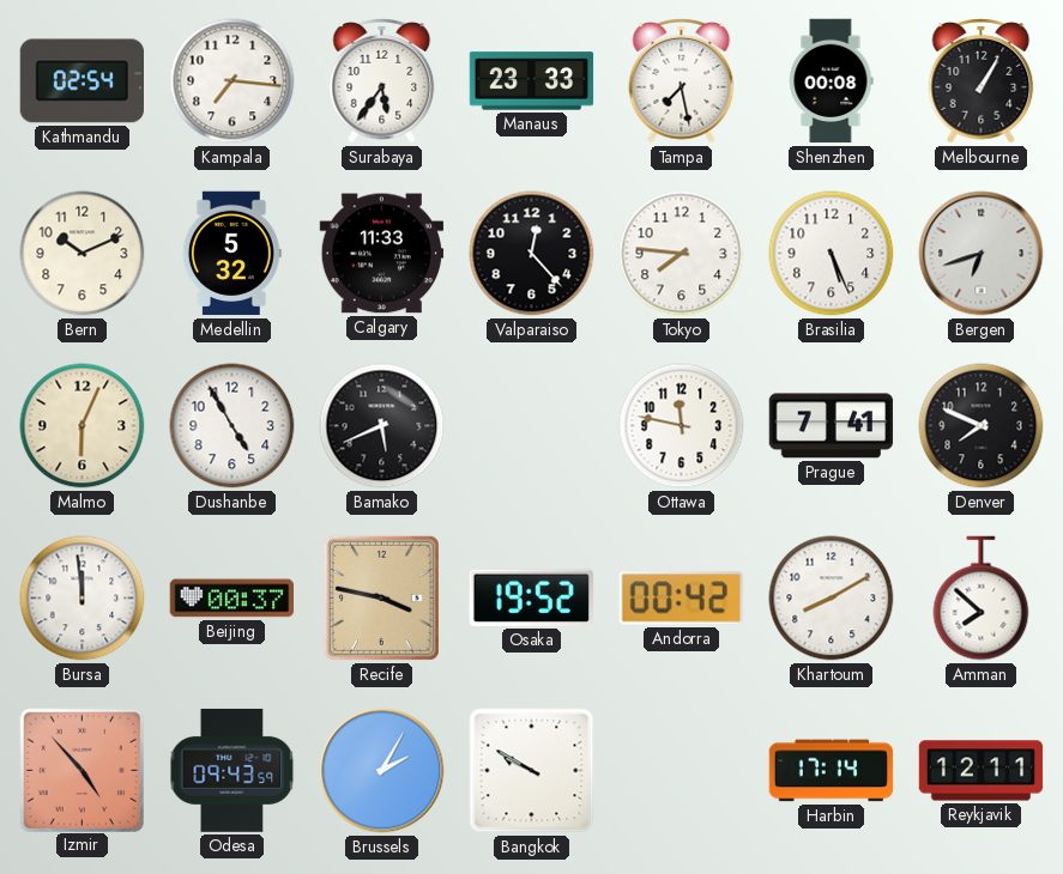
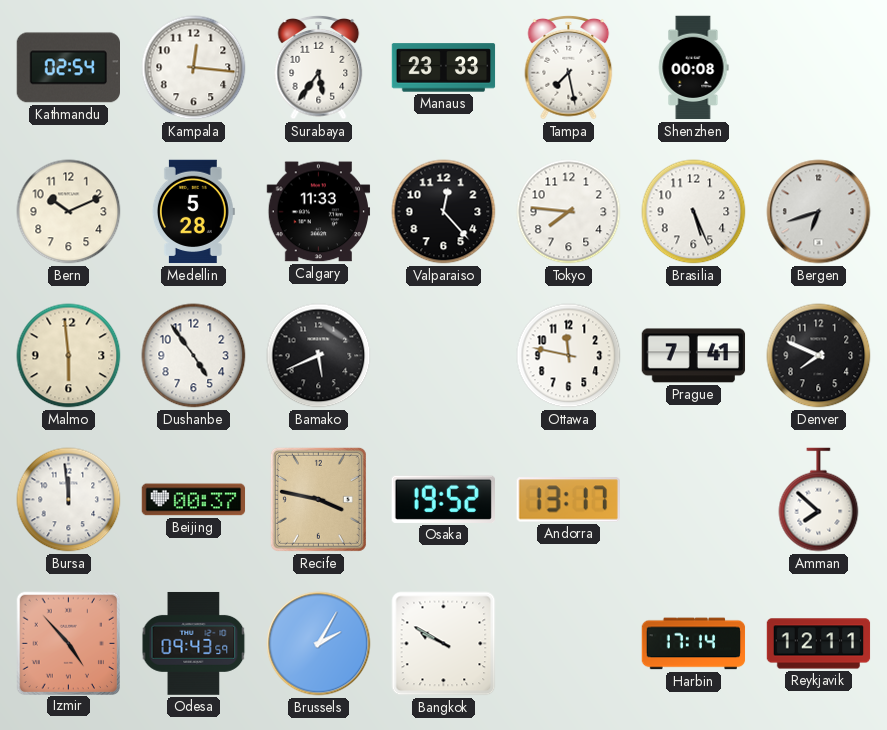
Kampala: 7:16 -> 12:16
Melbourne: 1:05 -> none
Medellin: 5:32 -> 5:28
Malmo: 6:04 -> 5:59
Dushanbe: 4:55 -> 4:54
Andorra: 00:42 -> 13:17
Khartoum: 8:10 -> none
